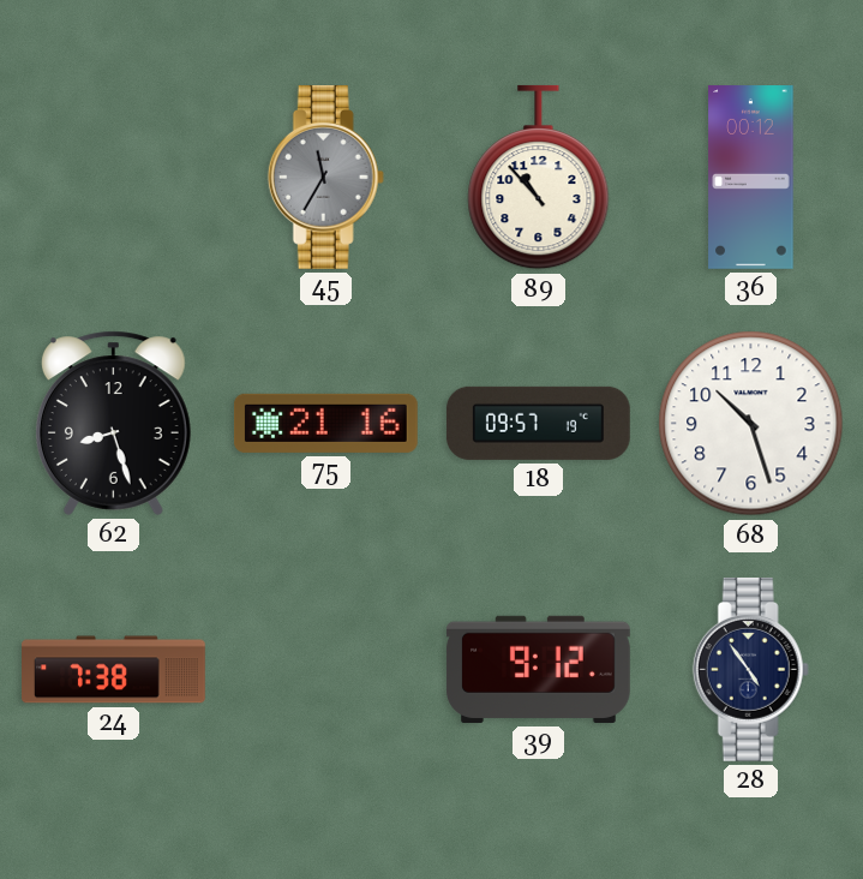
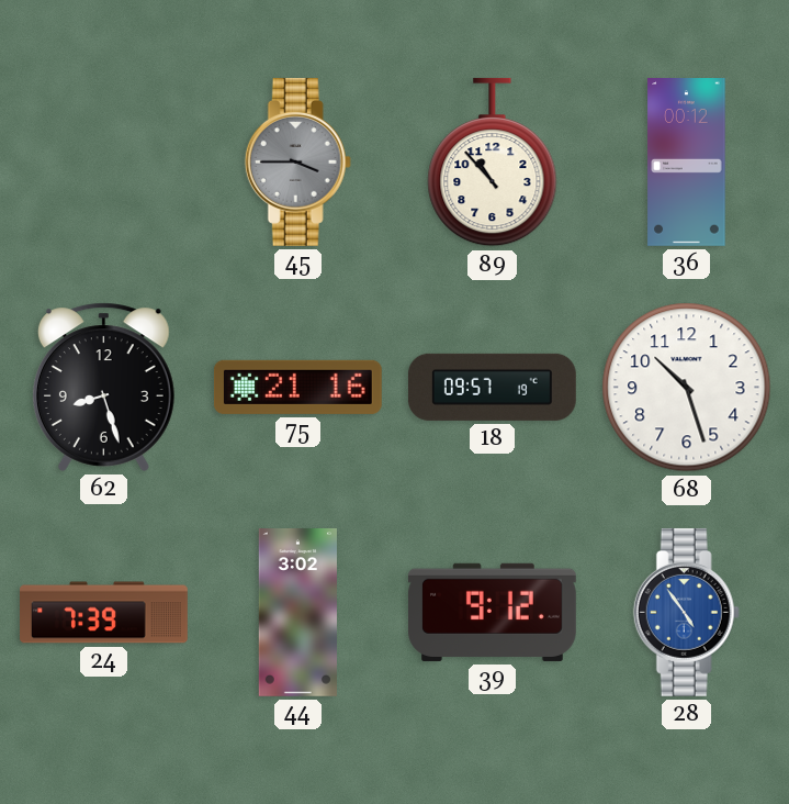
45: 11:35 -> 3:45
24: 7:38 -> 7:39
44: none -> 3:02
28 dial: navy -> blue
